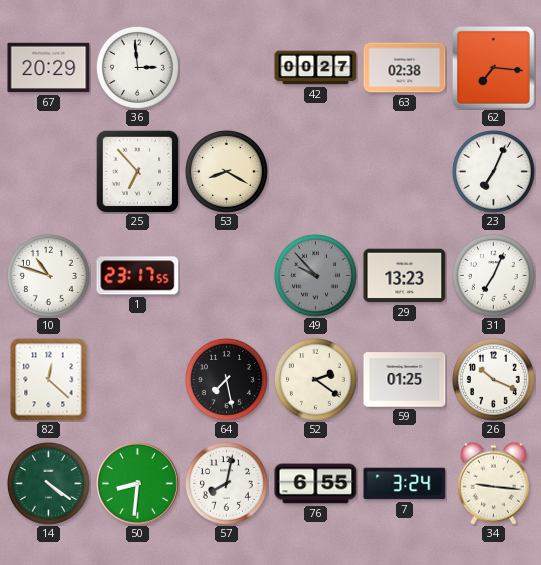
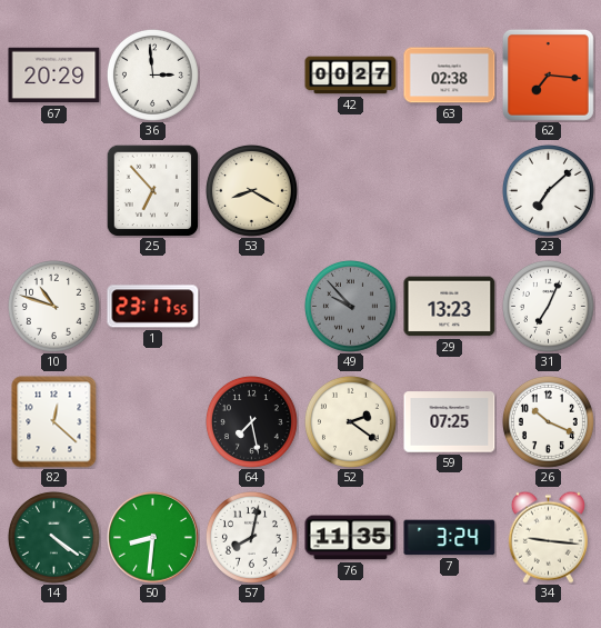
23: 7:04 -> 7:08
59: 01:25 -> 07:25
76: 6:55 -> 11:35
